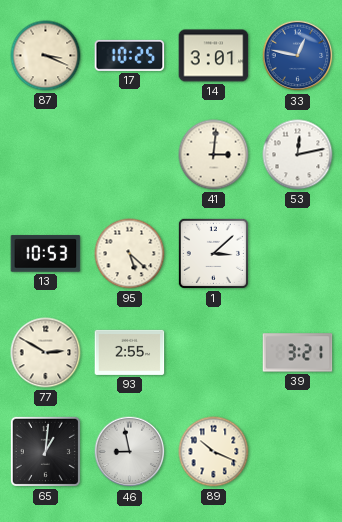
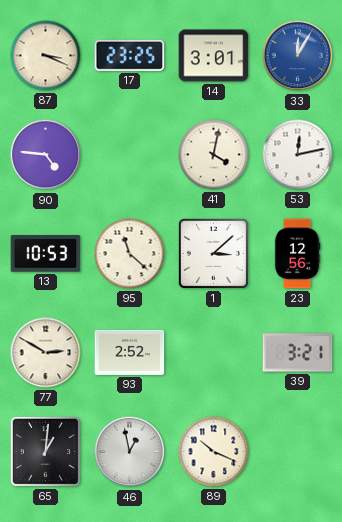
17: 10:25 -> 23:25
33: 12:47 -> 12:05
90: none -> 4:46
41: 3:01 -> 4:02
95: 5:22 -> 11:22
23: none -> 12:56
93: 2:55 -> 2:52
46: 8:58 -> 12:58
